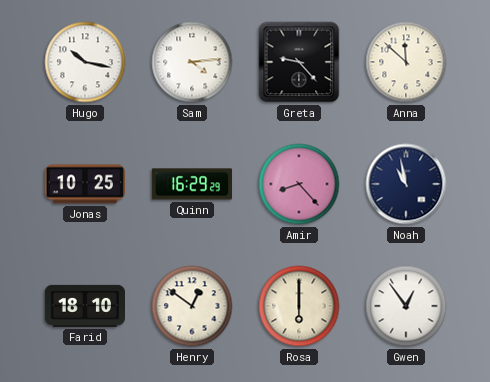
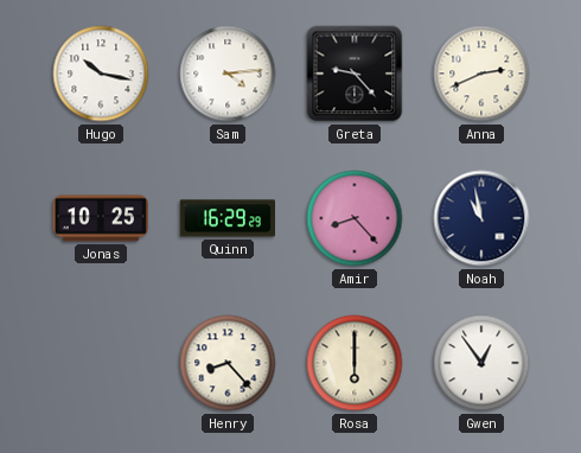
Anna: 11:52 -> 2:41
Farid: 18:10 -> none
Henry: 12:51 -> 8:23
